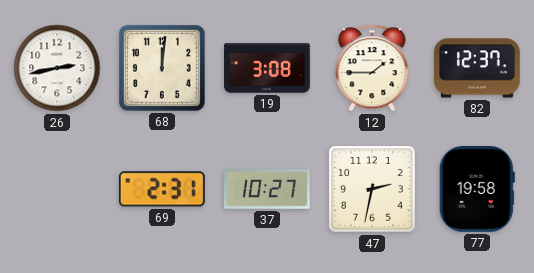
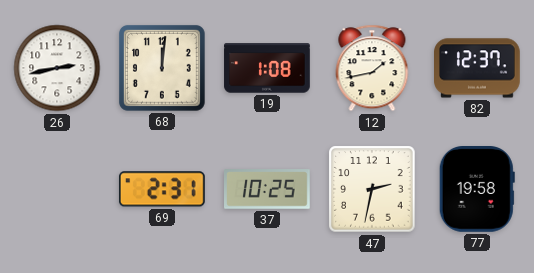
19: 3:08 -> 1:08
12: 1:45 -> 1:43
37: 10:27 -> 10:25
